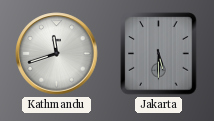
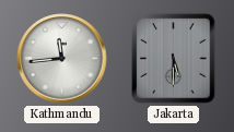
Kathmandu: 11:42 -> 11:44
